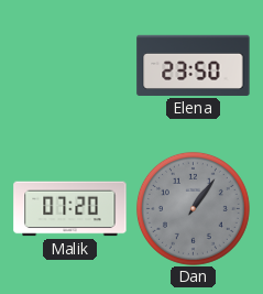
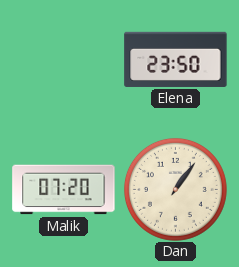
Dan dial: grey -> cream
